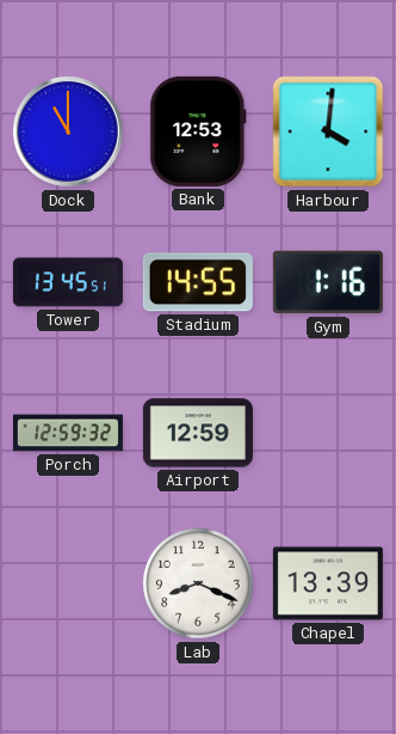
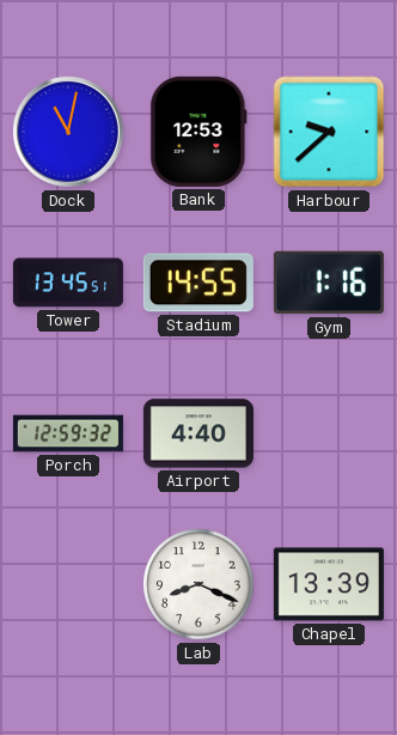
Dock: 11:00 -> 11:02
Harbour: 4:01 -> 9:38
Airport: 12:59 -> 4:40
